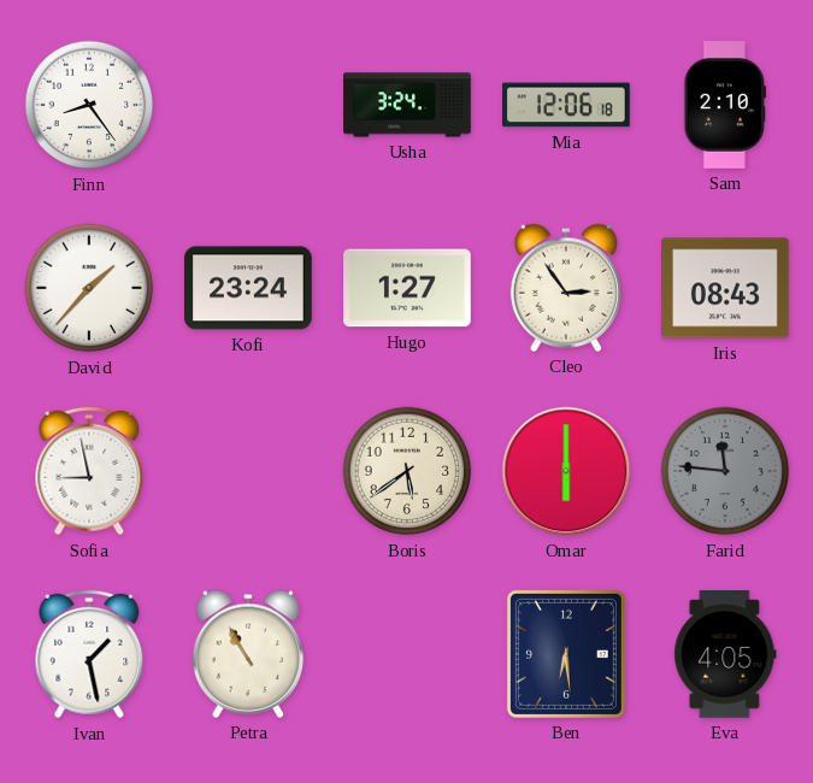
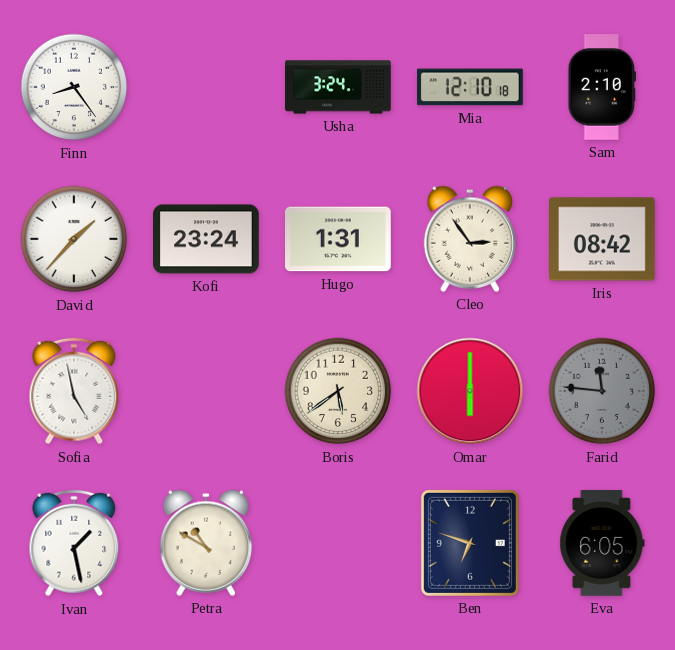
Mia: 12:06 -> 12:10
Hugo: 1:27 -> 1:31
Iris: 08:43 -> 08:42
Sofia: 8:58 -> 4:58
Petra: 10:55 -> 10:50
Ben: 6:29 -> 6:48
Eva: 4:05 -> 6:05
